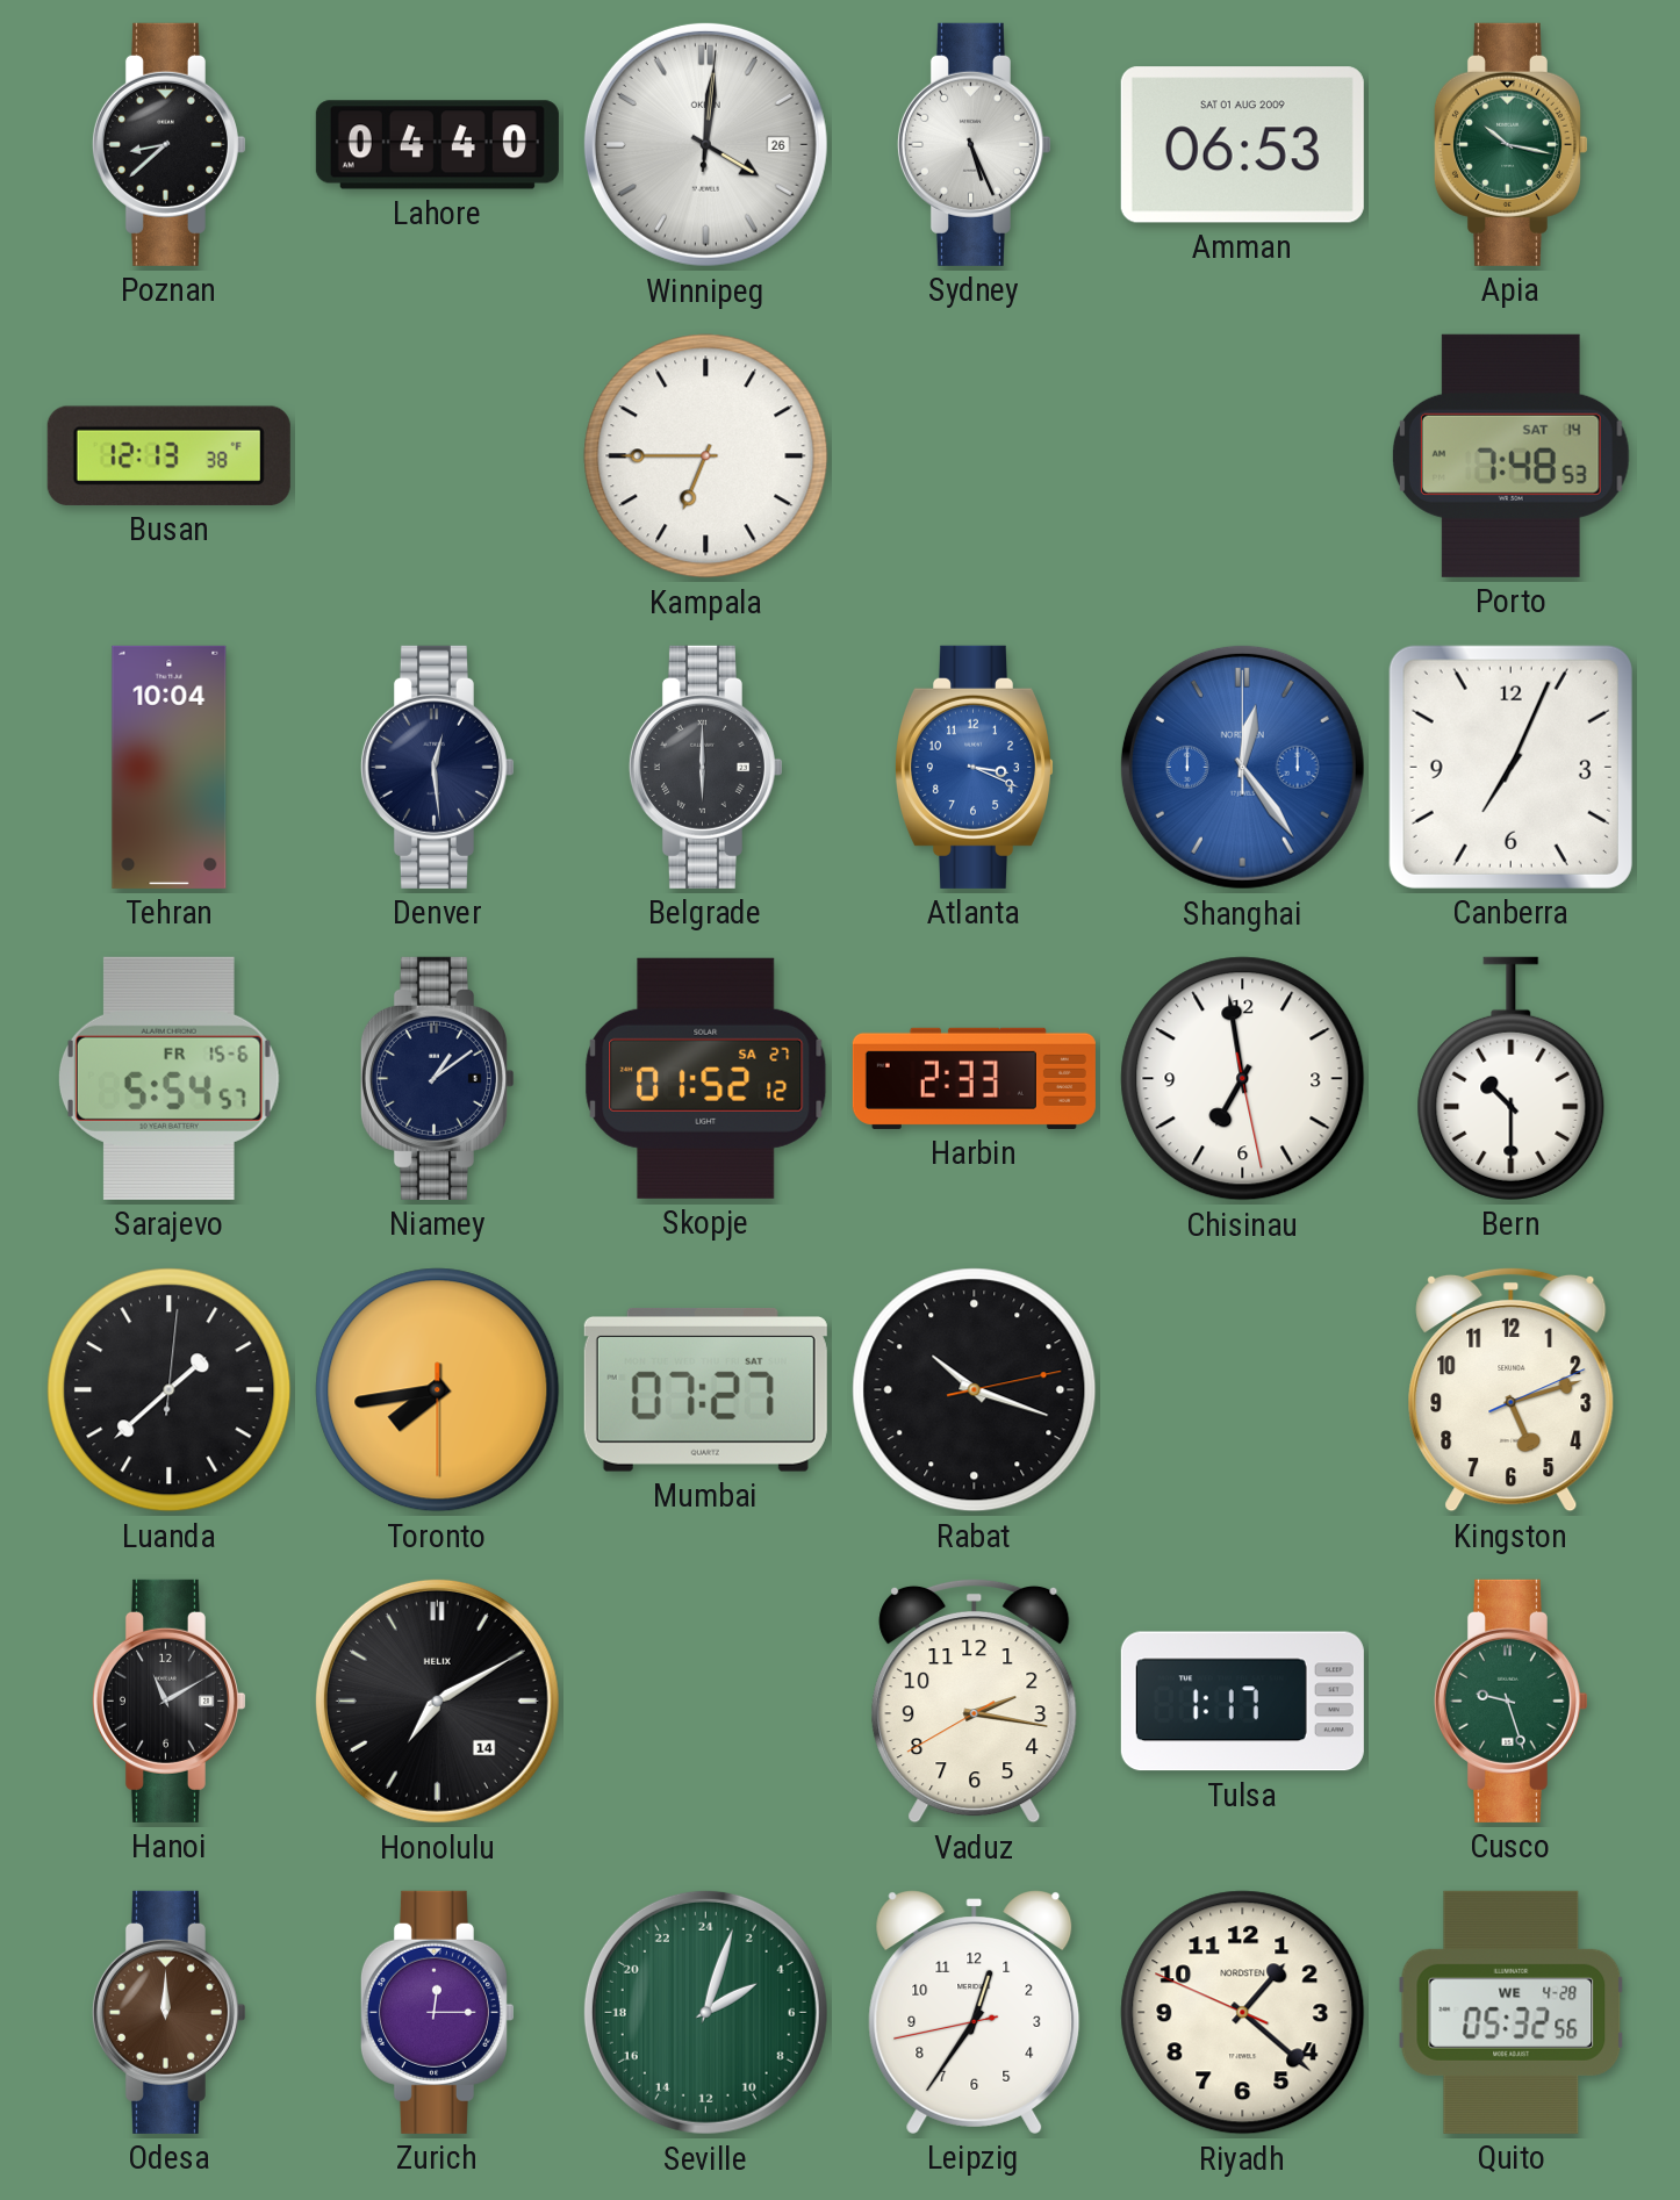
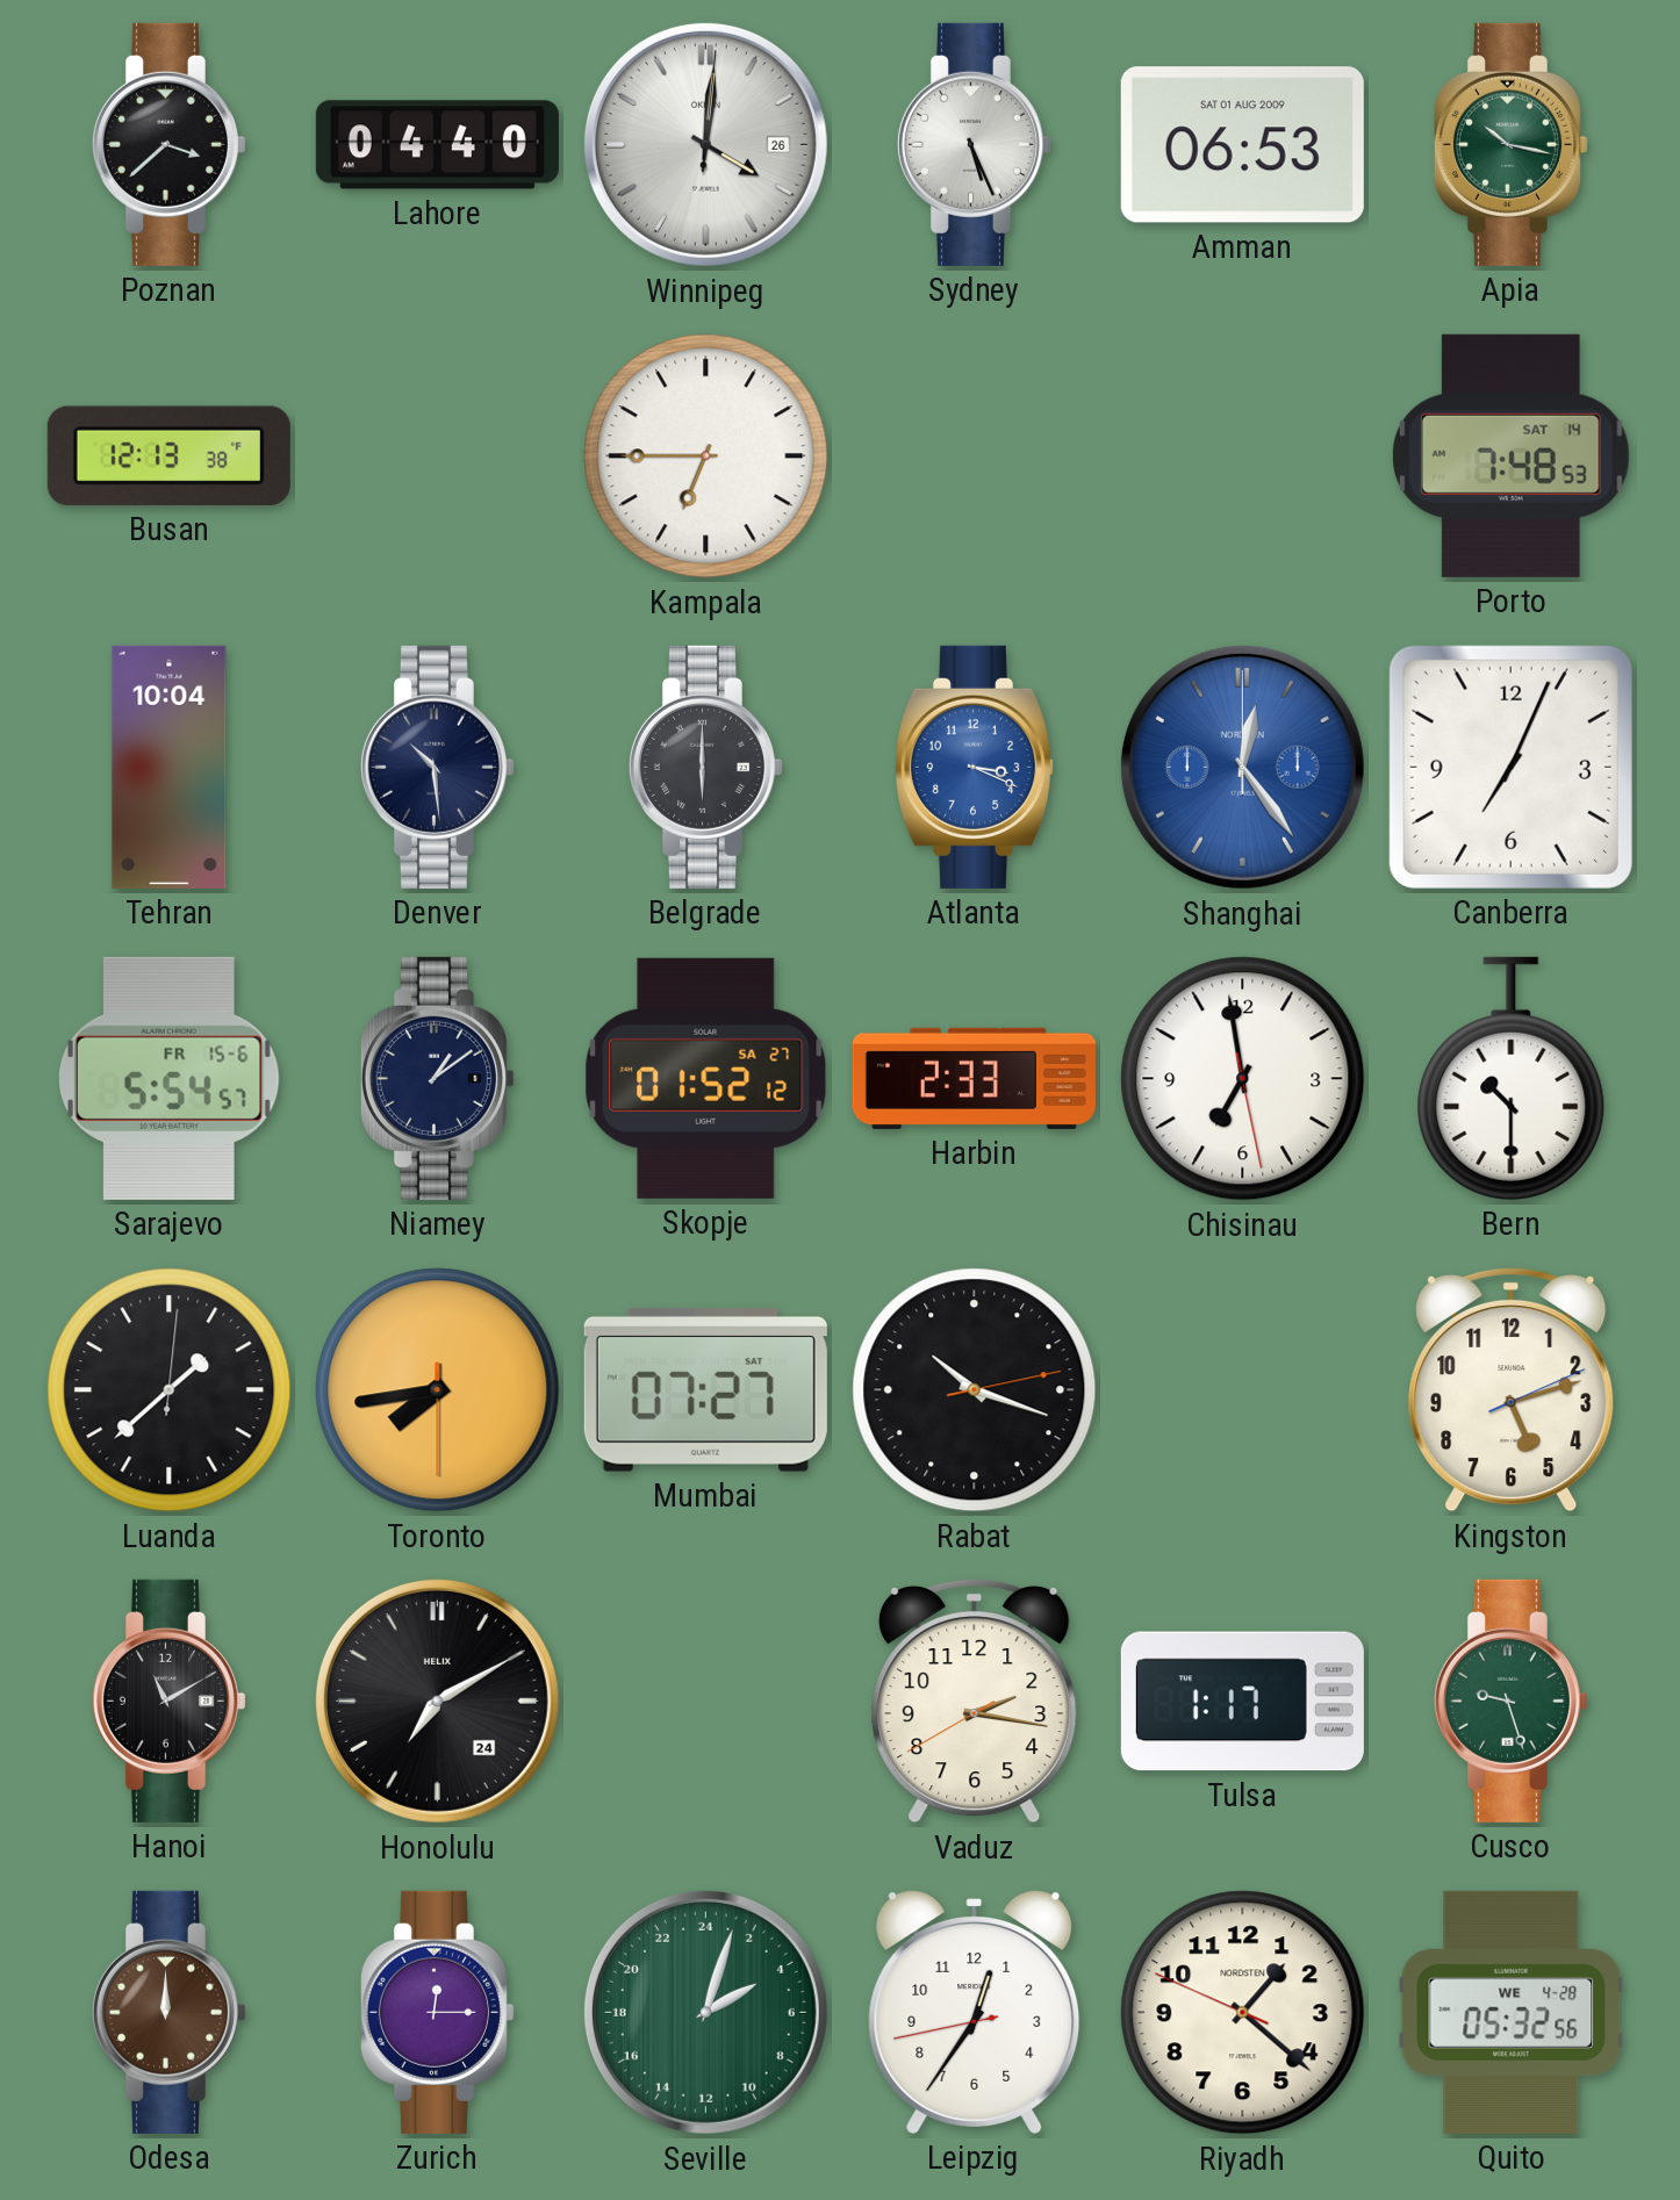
Poznan: 8:38 -> 3:38
Denver: 12:29 -> 10:29
Honolulu date: 14 -> 24
